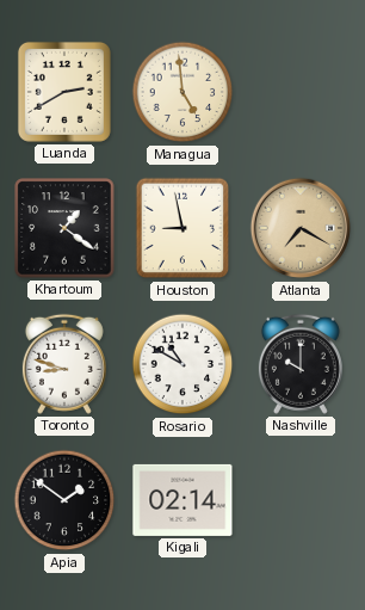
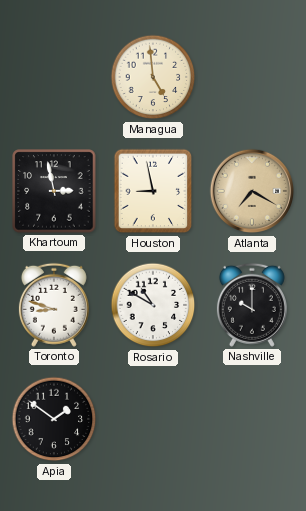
Luanda: 2:40 -> none
Khartoum: 1:21 -> 2:58
Kigali: 02:14 -> none
